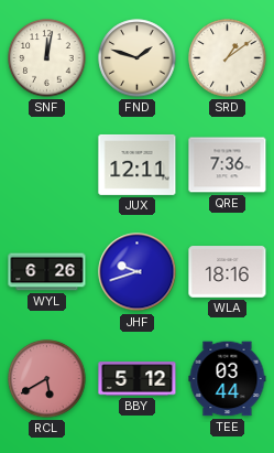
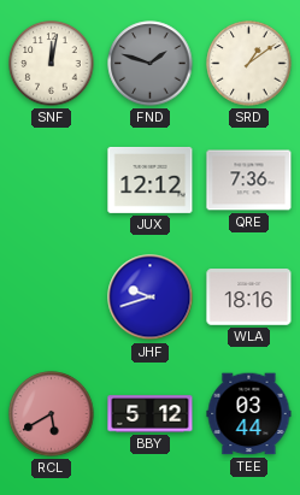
FND dial: cream -> grey
JUX: 12:11 -> 12:12
WYL: 6:26 -> none
